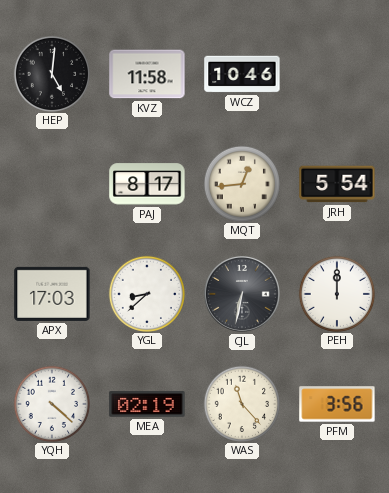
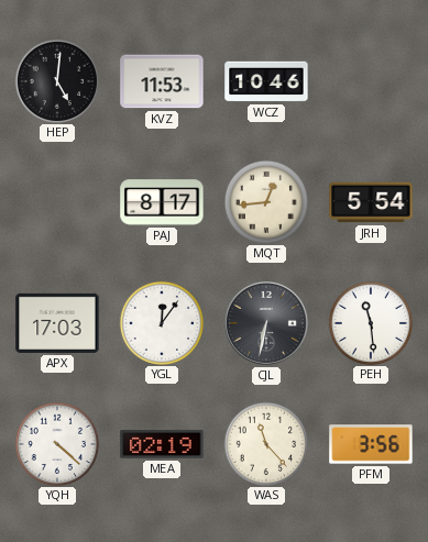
KVZ: 11:58 -> 11:53
YGL: 8:38 -> 12:06
PEH: 12:00 -> 11:29
